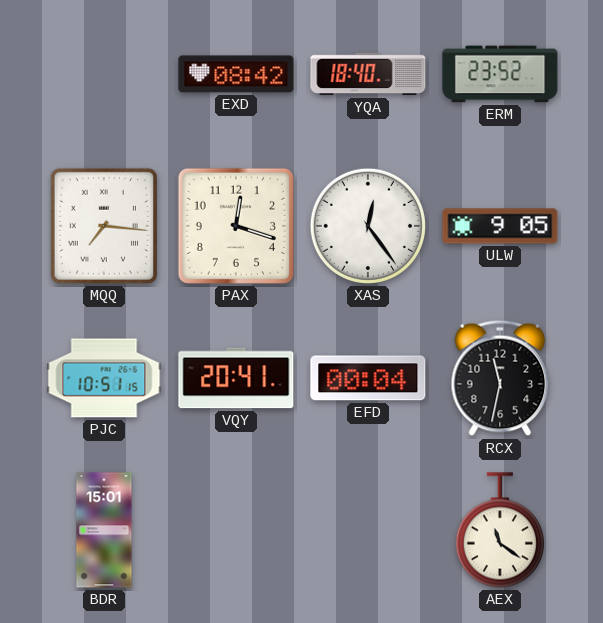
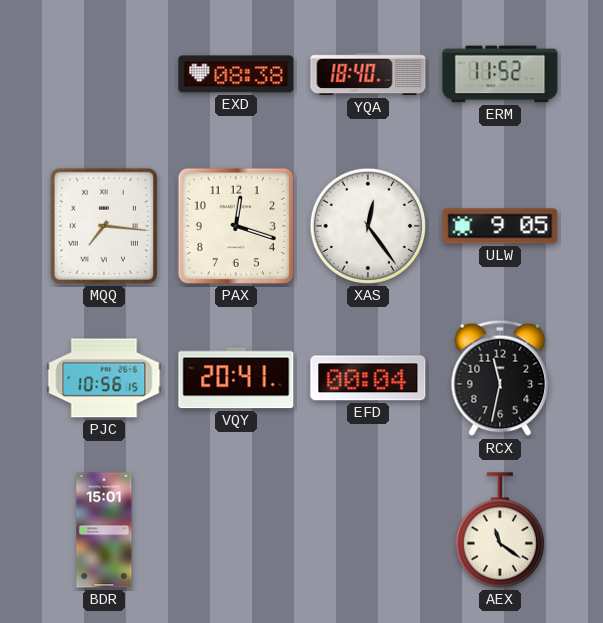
EXD: 08:42 -> 08:38
ERM: 23:52 -> 11:52
PJC: 10:51 -> 10:56
